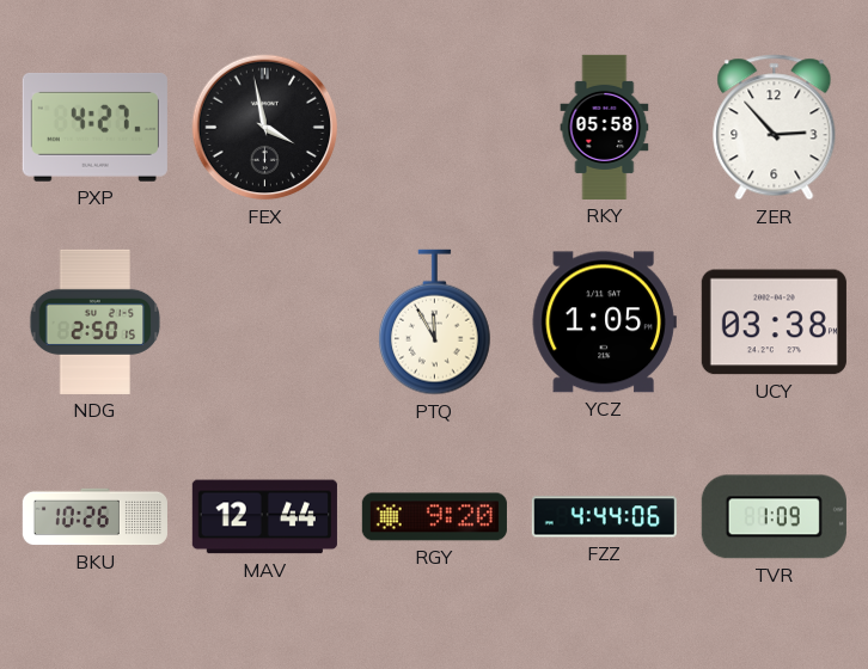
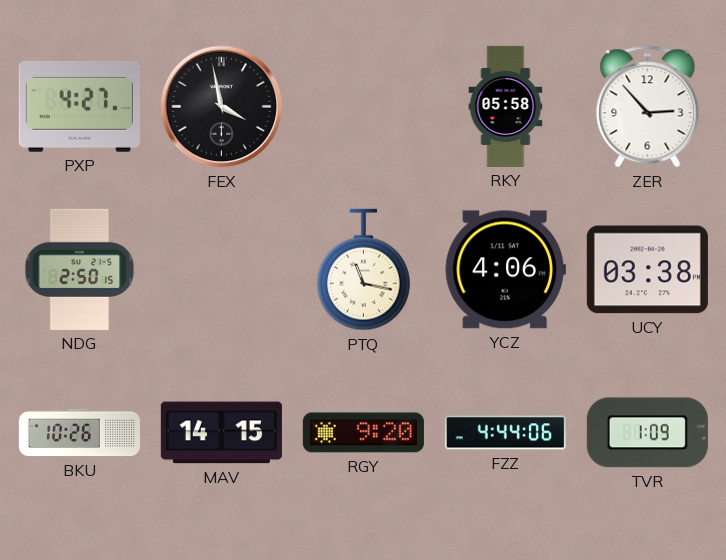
PTQ: 11:55 -> 11:17
YCZ: 1:05 -> 4:06
MAV: 12:44 -> 14:15
